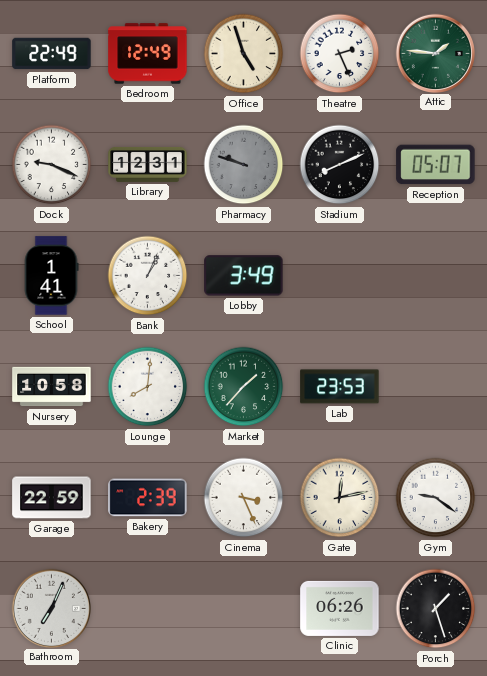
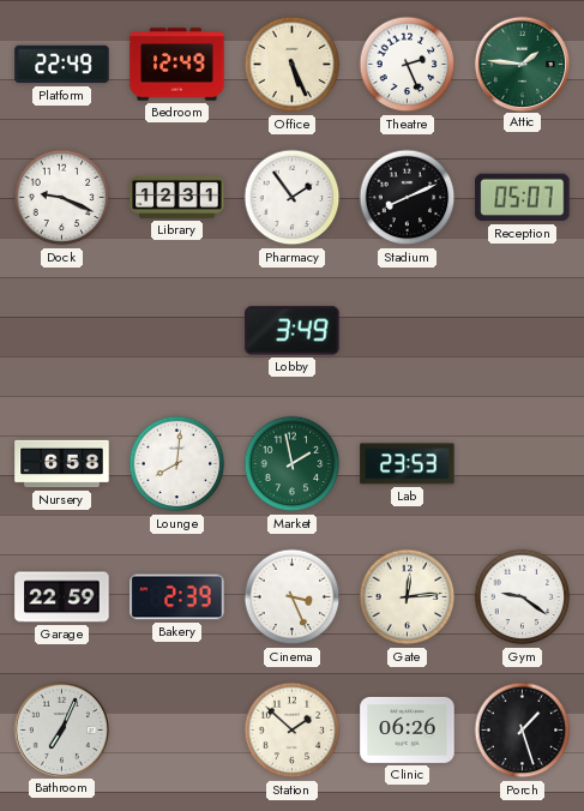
Office: 4:57 -> 5:26
Pharmacy: 9:48 -> 1:54
Pharmacy dial: grey -> white
School: 1:41 -> none
Bank: 1:04 -> none
Nursery: 10:58 -> 6:58
Market: 1:37 -> 1:58
Gate: 12:13 -> 12:14
Station: none -> 1:52
